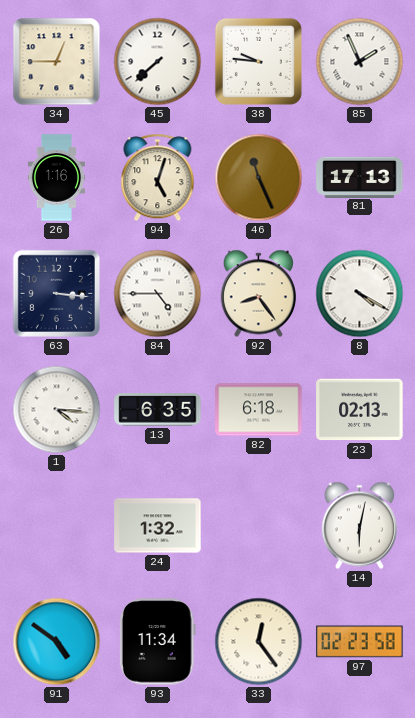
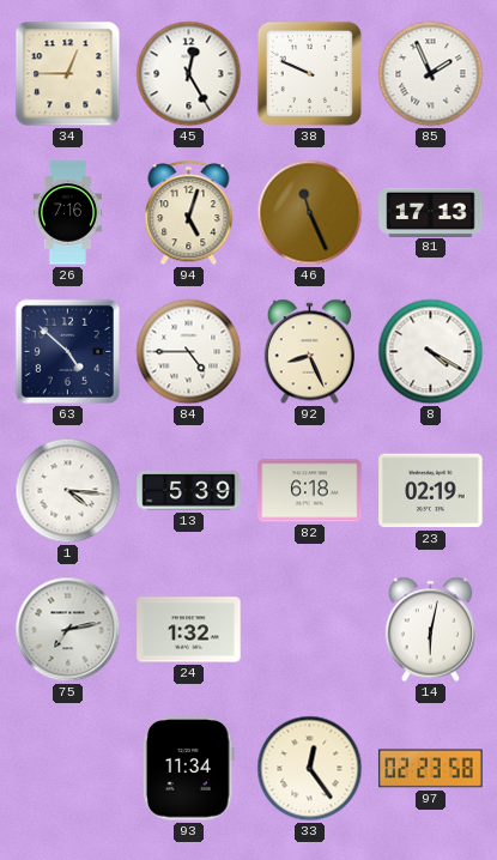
45: 7:38 -> 12:25
38: 9:46 -> 9:49
26: 1:16 -> 7:16
63: 3:16 -> 4:52
92: 8:24 -> 8:26
13: 6:35 -> 5:39
23: 02:13 -> 02:19
75: none -> 7:13
91: 4:51 -> none
